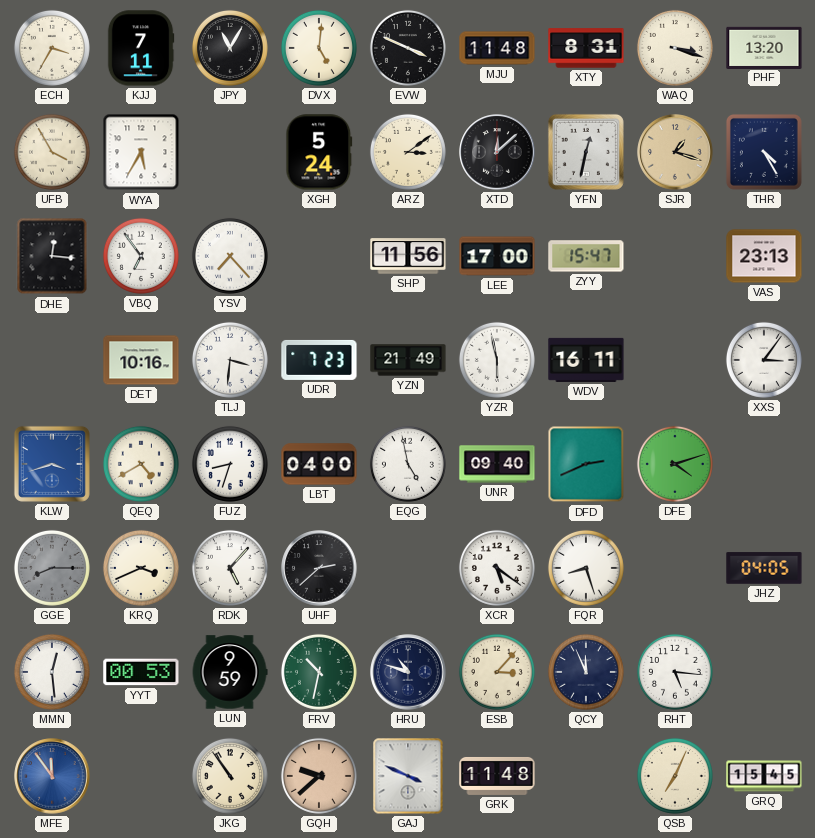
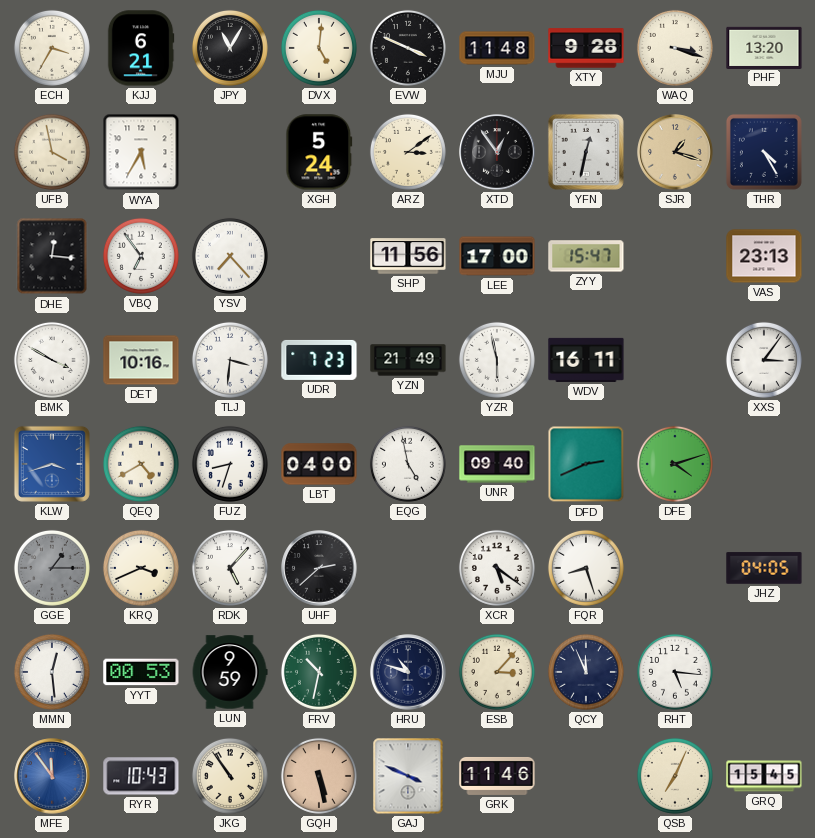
KJJ: 7:11 -> 6:21
XTY: 8:31 -> 9:28
UFB: 3:55 -> 3:58
XTD: 12:08 -> 12:54
BMK: none -> 3:50
GGE: 8:15 -> 1:15
RYR: none -> 10:43
GQH: 9:38 -> 5:28
GRK: 11:48 -> 11:46
